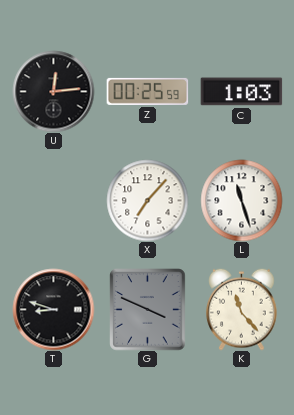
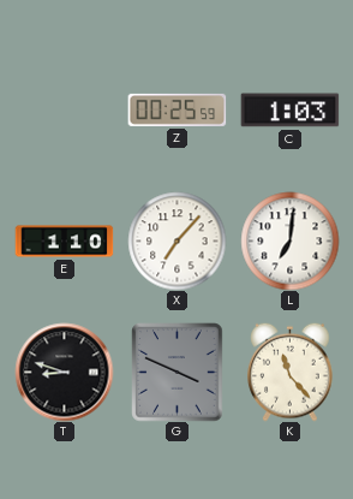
U: 12:14 -> none
E: none -> 1:10
L: 11:27 -> 7:01
